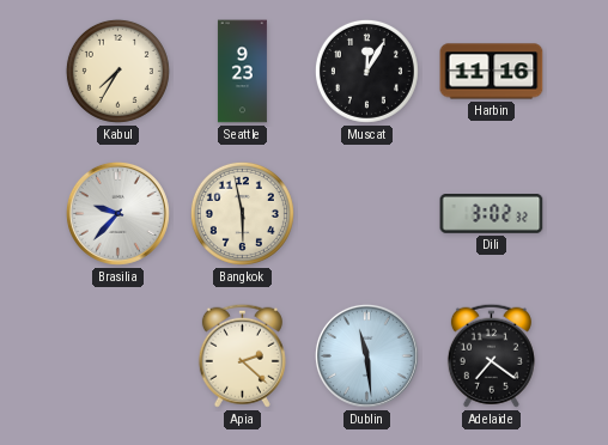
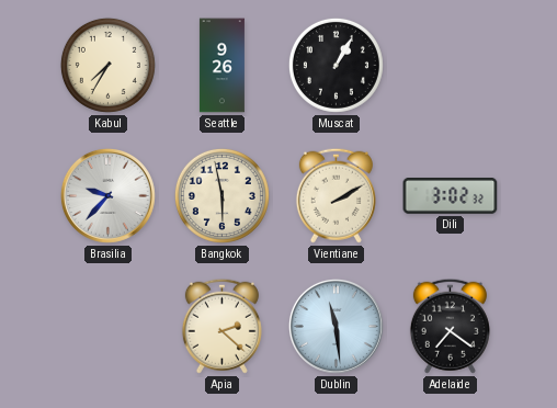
Seattle: 9:23 -> 9:26
Muscat: 12:05 -> 1:05
Harbin: 11:16 -> none
Vientiane: none -> 2:10
